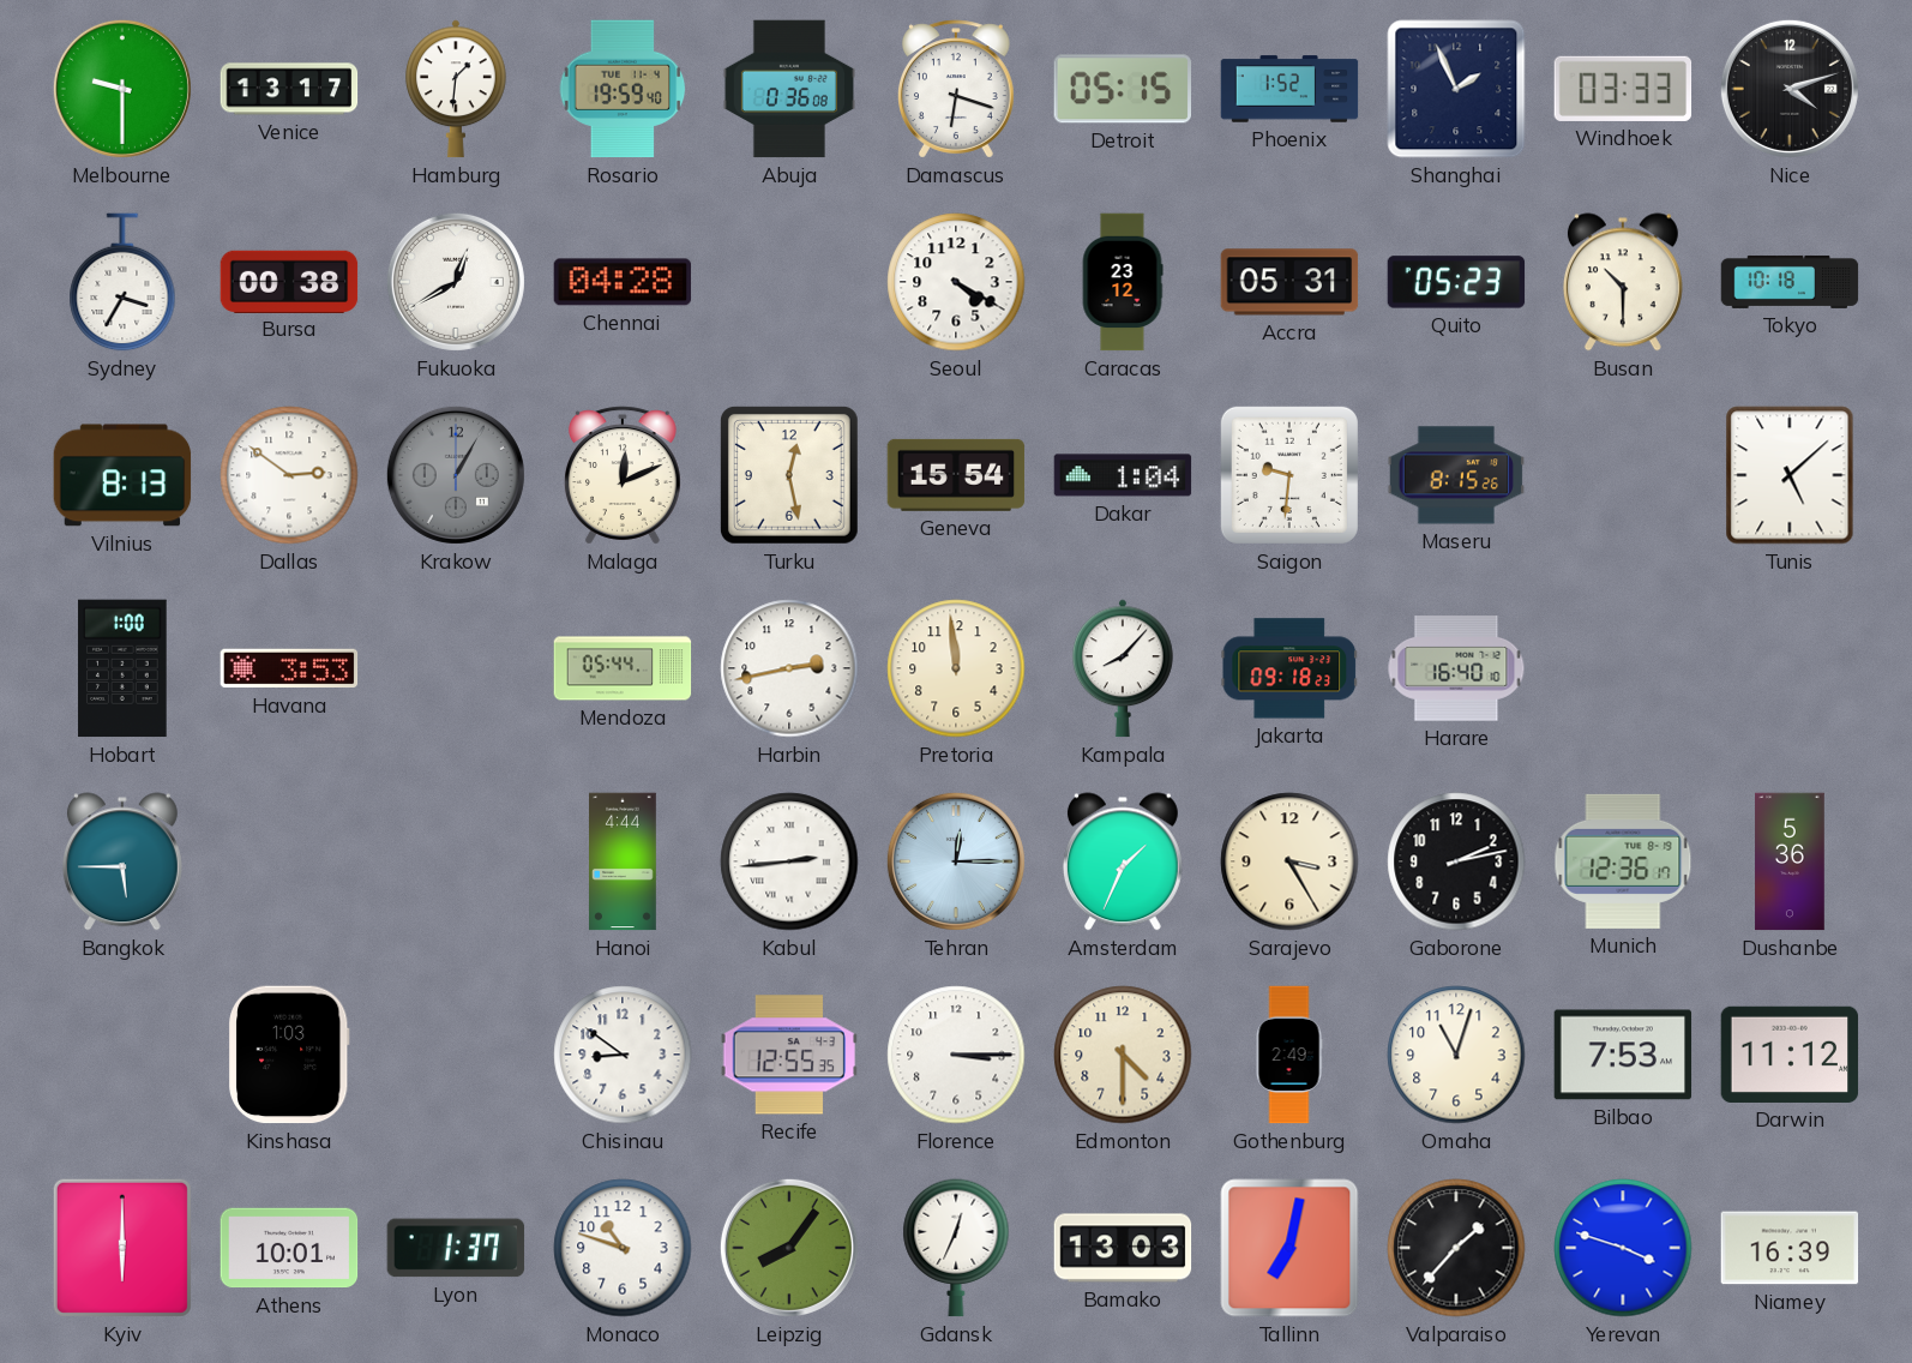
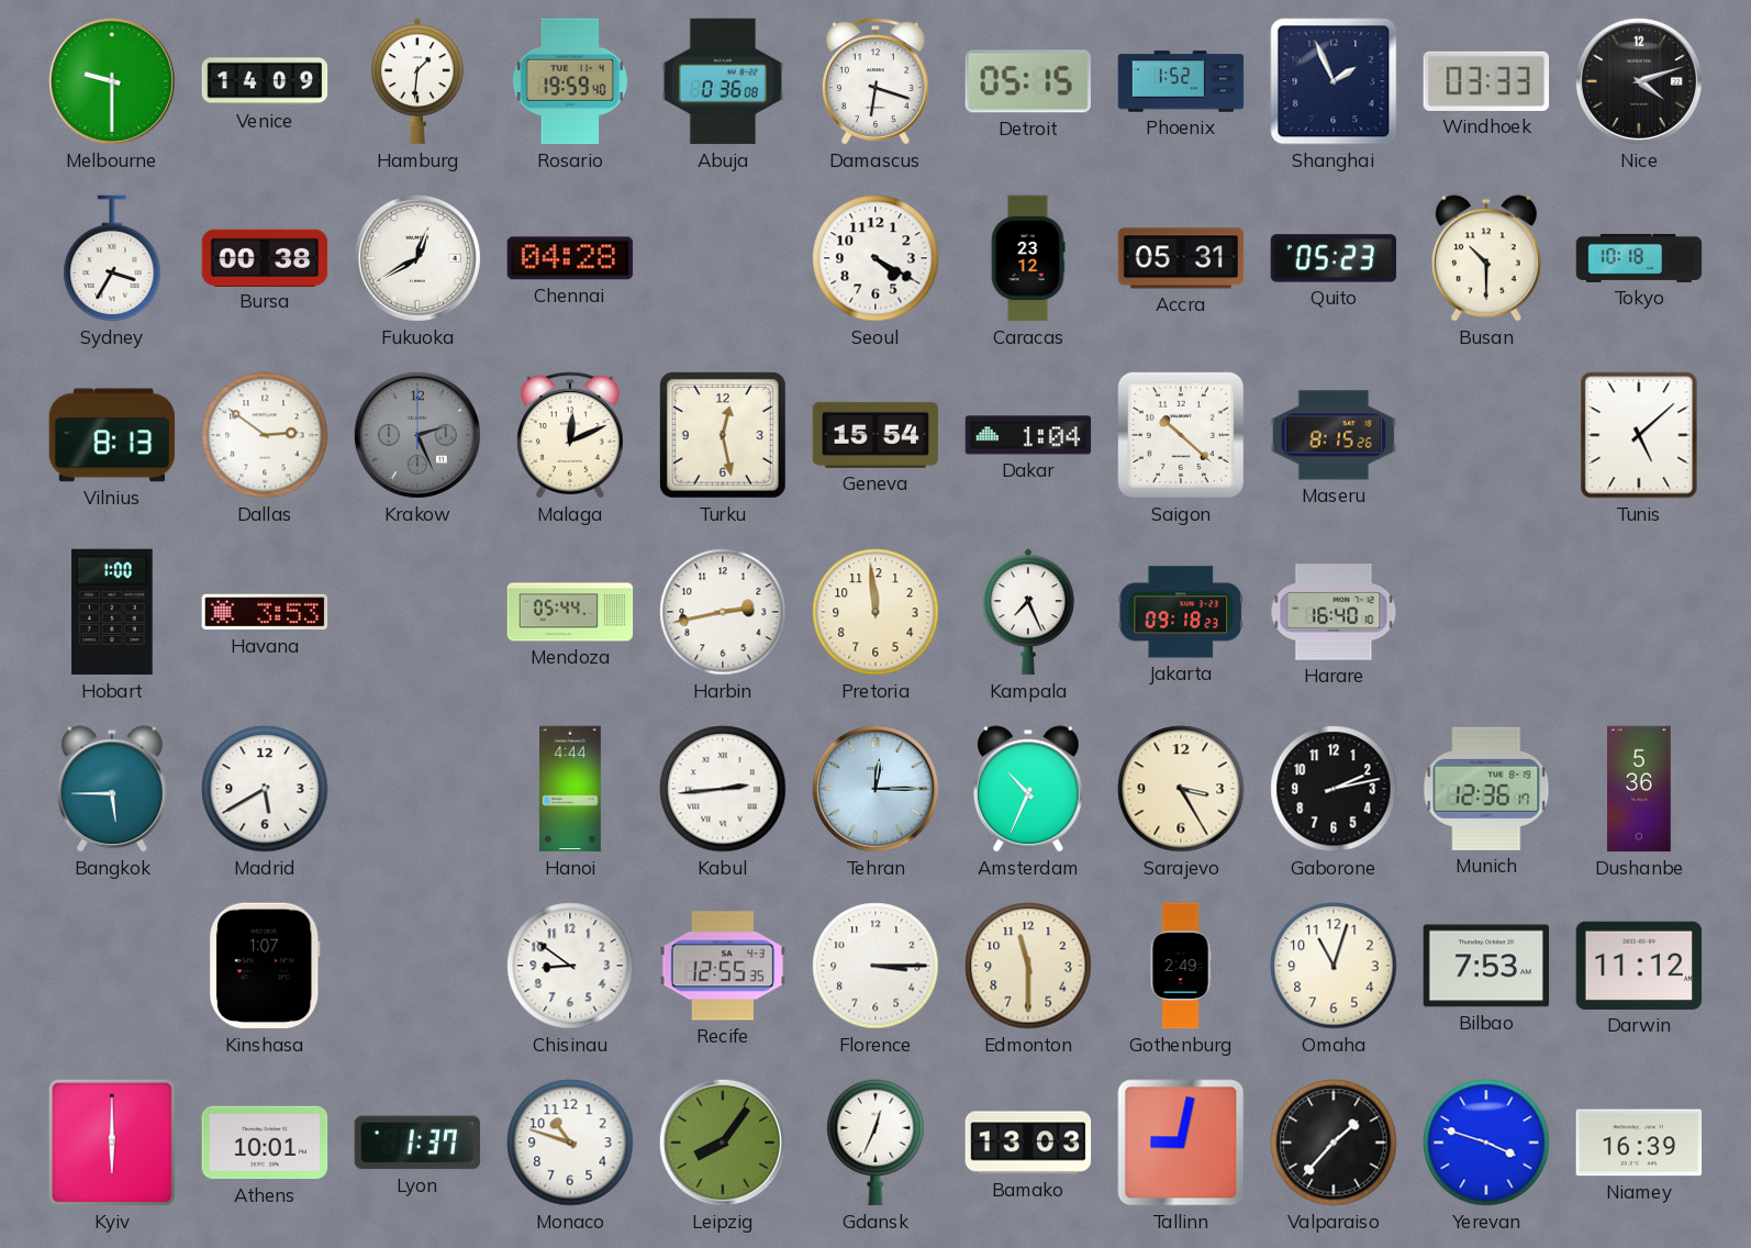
Venice: 13:17 -> 14:09
Krakow: 1:05 -> 2:26
Saigon: 9:31 -> 10:22
Kampala: 8:07 -> 7:26
Madrid: none -> 5:40
Amsterdam: 1:34 -> 10:34
Kinshasa: 1:03 -> 1:07
Edmonton: 4:30 -> 11:30
Tallinn: 7:02 -> 9:02
